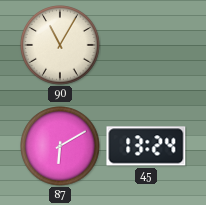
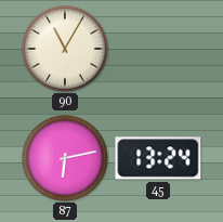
87: 6:10 -> 6:13
